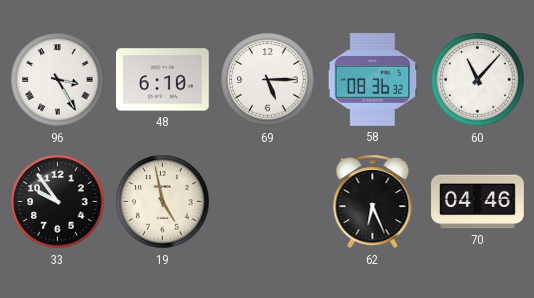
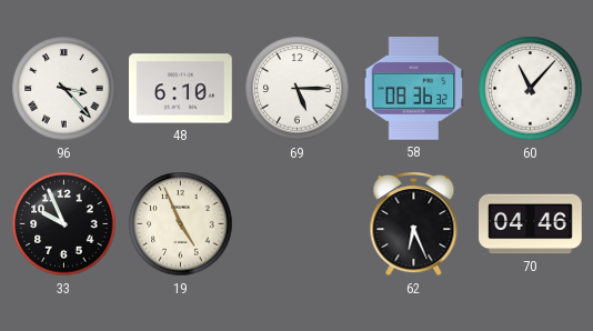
96: 3:25 -> 3:23
33: 9:54 -> 9:56
19: 4:58 -> 4:56
